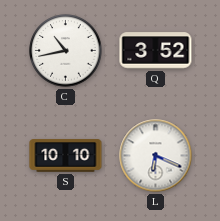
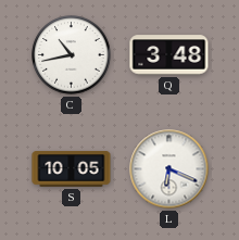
Q: 3:52 -> 3:48
S: 10:10 -> 10:05
